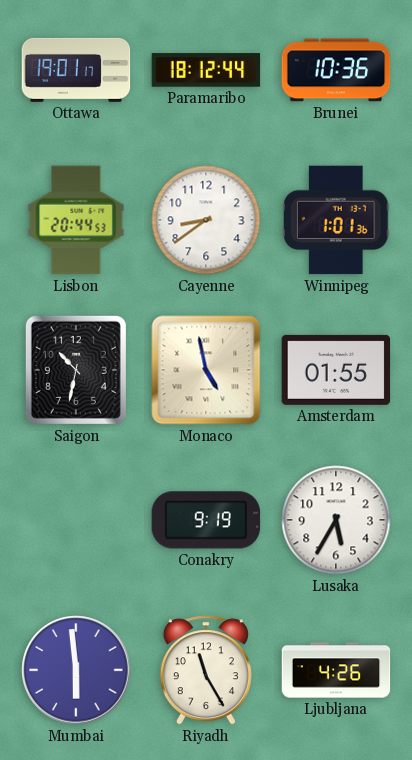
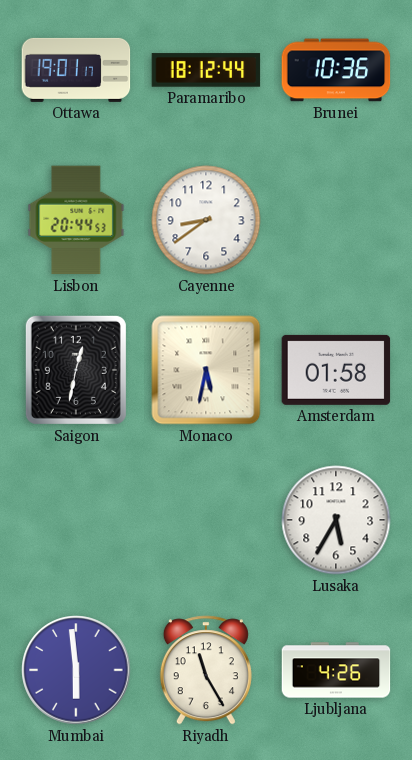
Winnipeg: 1:01 -> none
Saigon: 10:32 -> 12:32
Monaco: 4:58 -> 5:32
Amsterdam: 01:55 -> 01:58
Conakry: 9:19 -> none
